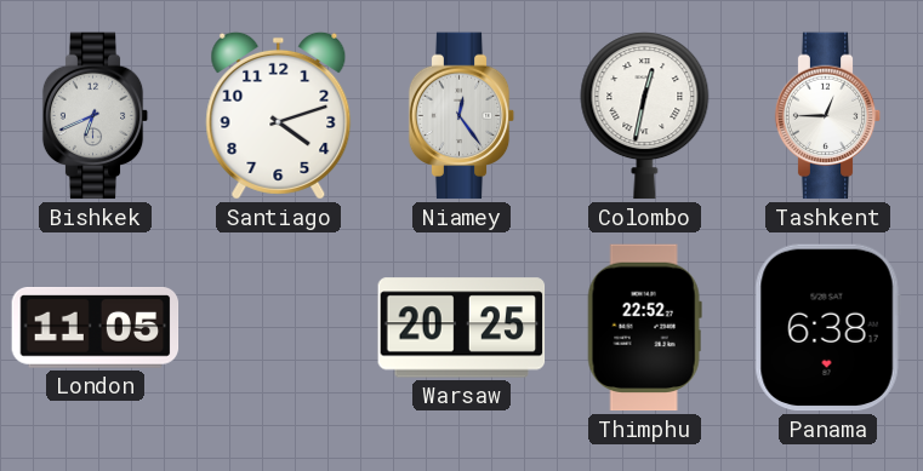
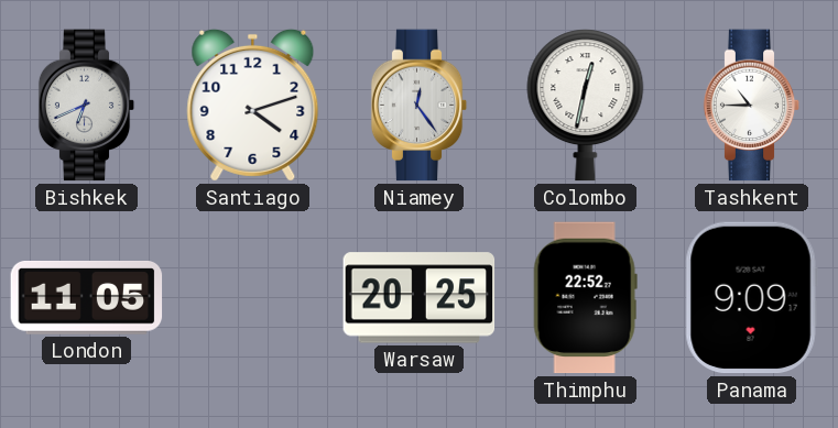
Tashkent: 12:45 -> 10:45
Panama: 6:38 -> 9:09
